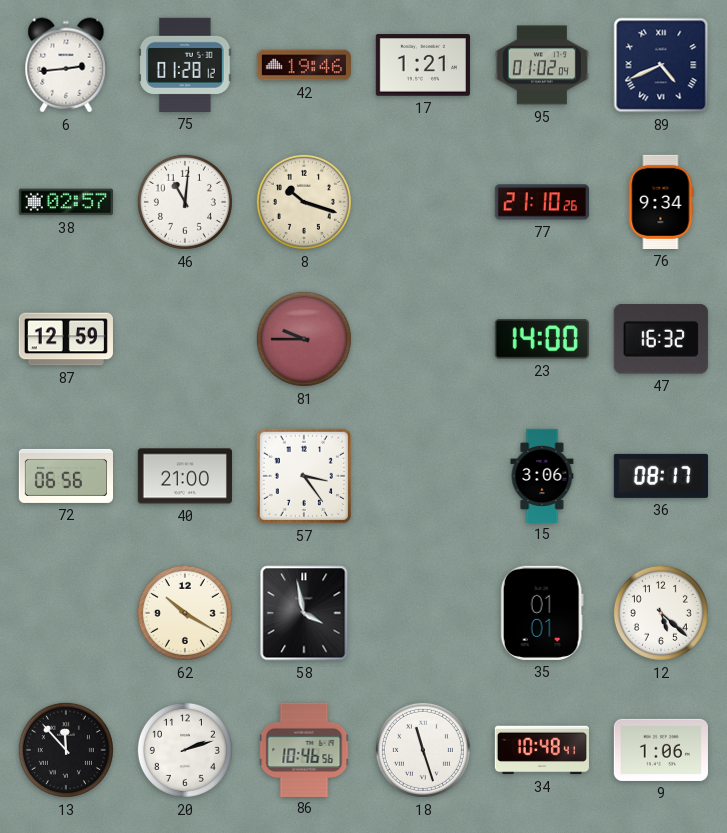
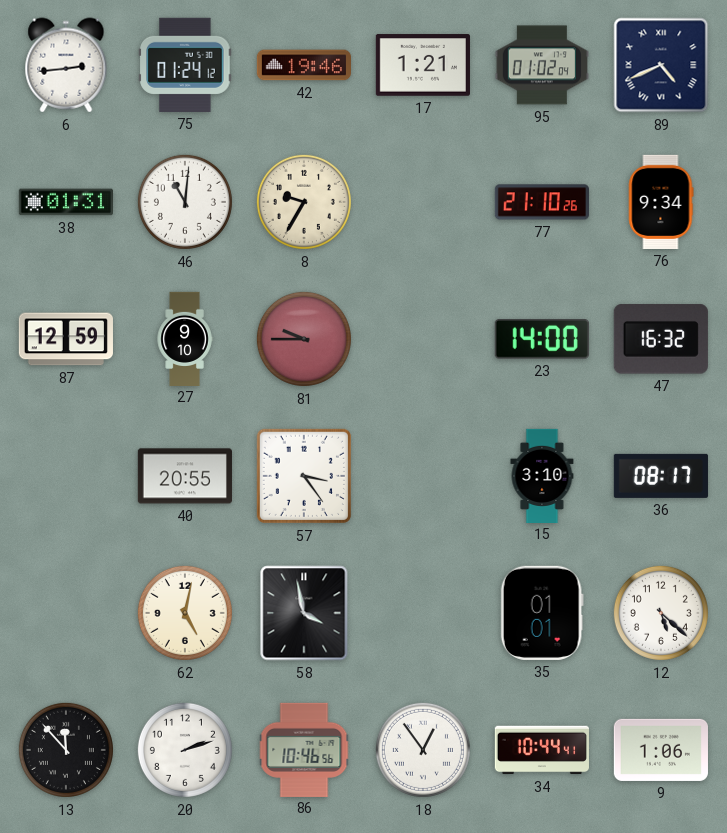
75: 01:28 -> 01:24
38: 02:57 -> 01:31
8: 10:18 -> 9:35
27: none -> 9:10
72: 06:56 -> none
40: 21:00 -> 20:55
15: 3:06 -> 3:10
62: 10:20 -> 5:02
18: 11:27 -> 12:54
34: 10:48 -> 10:44
